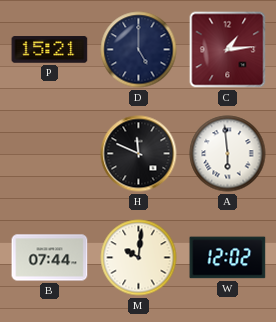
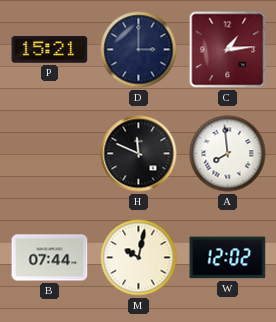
D: 5:00 -> 3:00
A: 5:59 -> 7:59
M: 10:01 -> 10:02
